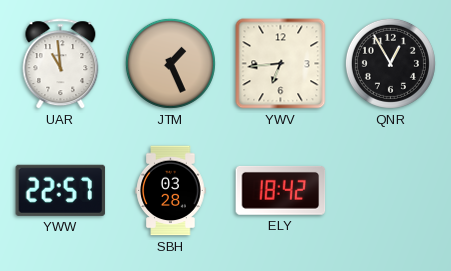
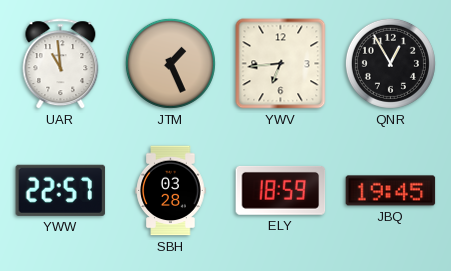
ELY: 18:42 -> 18:59
JBQ: none -> 19:45
